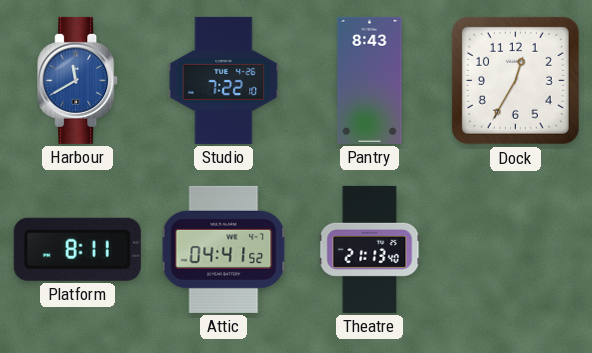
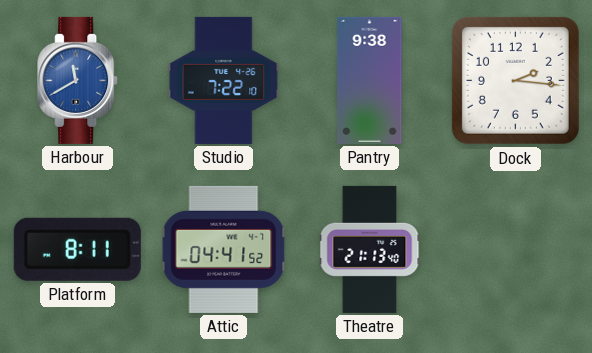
Pantry: 8:43 -> 9:38
Dock: 12:35 -> 2:16
